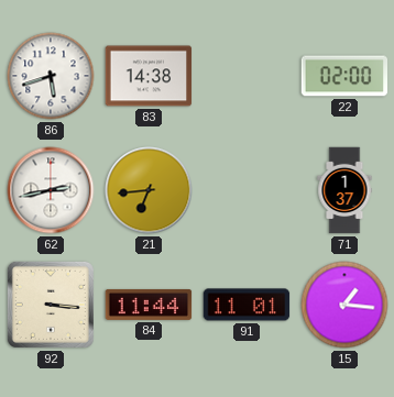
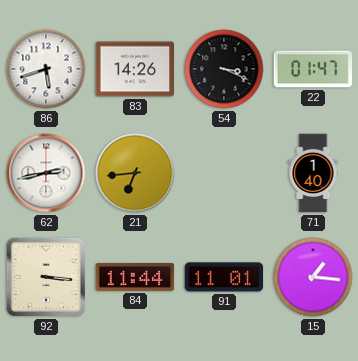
83: 14:38 -> 14:26
54: none -> 3:19
22: 02:00 -> 01:47
71: 1:37 -> 1:40
